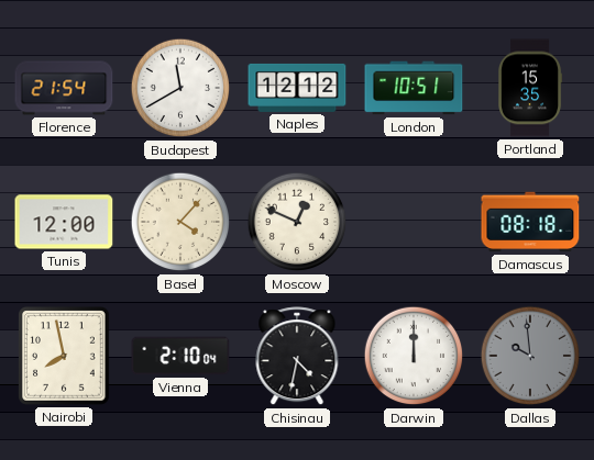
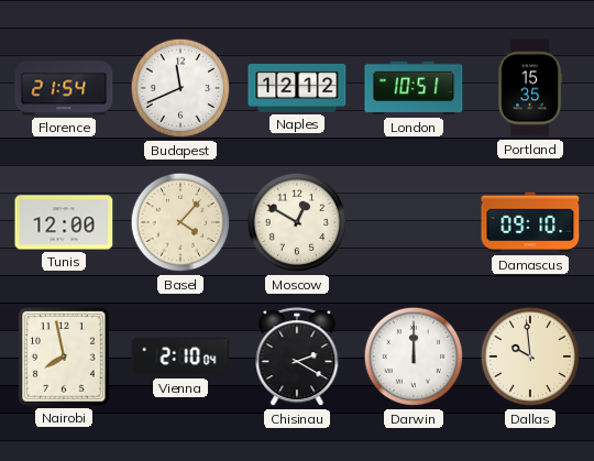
Budapest: 11:40 -> 11:41
Moscow: 12:49 -> 12:50
Damascus: 08:18 -> 09:10
Chisinau: 4:32 -> 2:20
Dallas dial: grey -> cream
